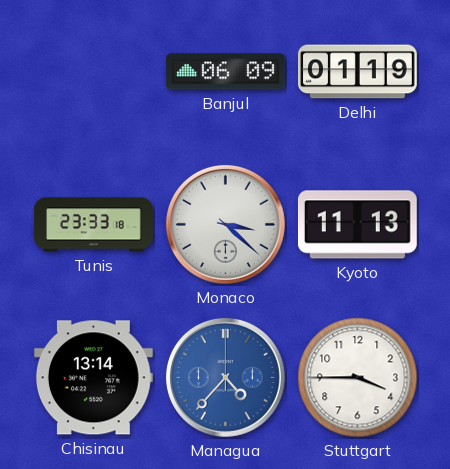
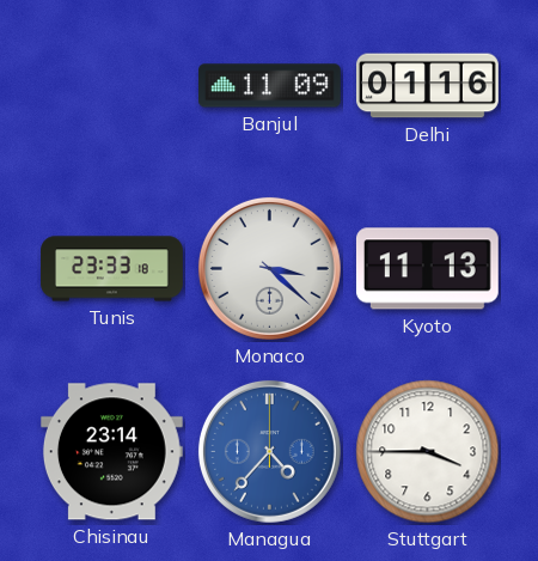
Banjul: 06:09 -> 11:09
Delhi: 01:19 -> 01:16
Chisinau: 13:14 -> 23:14
